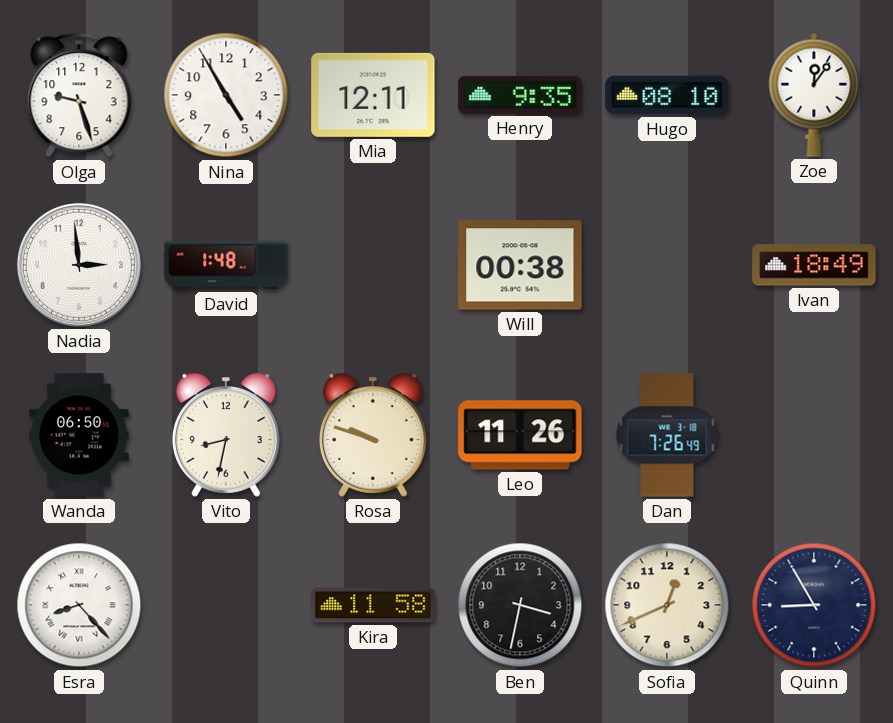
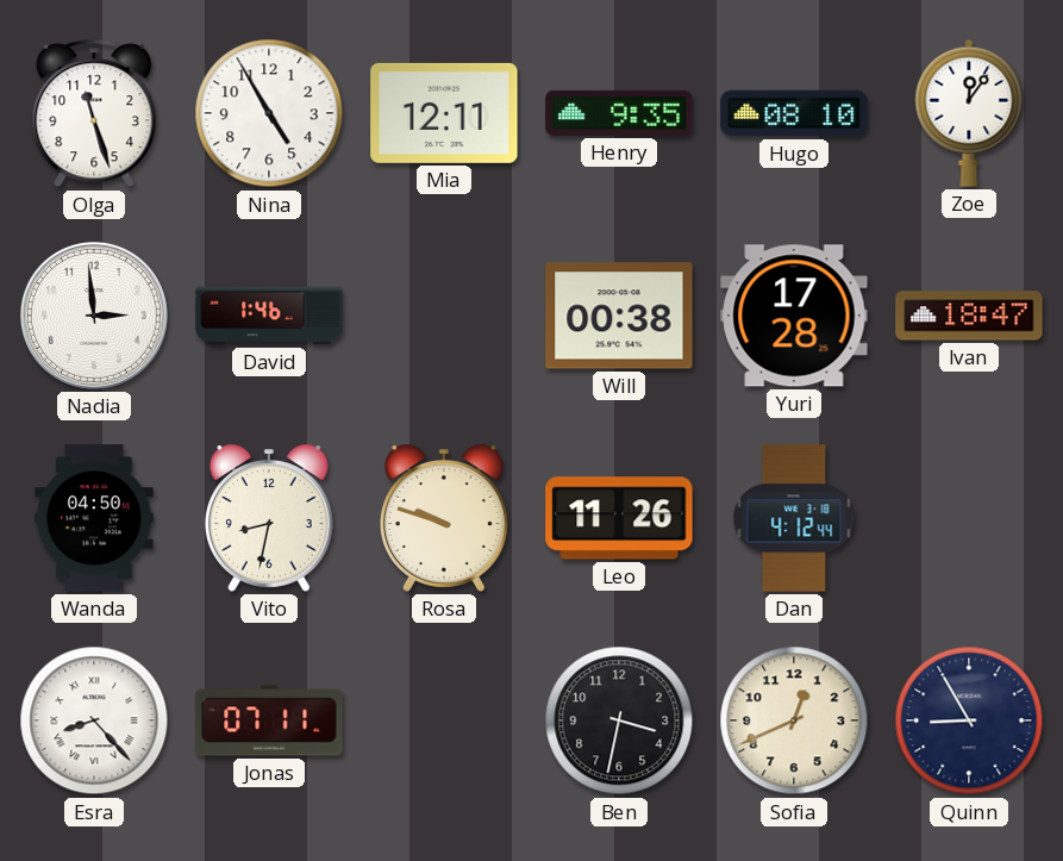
Olga: 9:27 -> 11:27
David: 1:48 -> 1:46
Yuri: none -> 17:28
Ivan: 18:49 -> 18:47
Wanda: 06:50 -> 04:50
Dan: 7:26 -> 4:12
Jonas: none -> 07:11
Kira: 11:58 -> none
